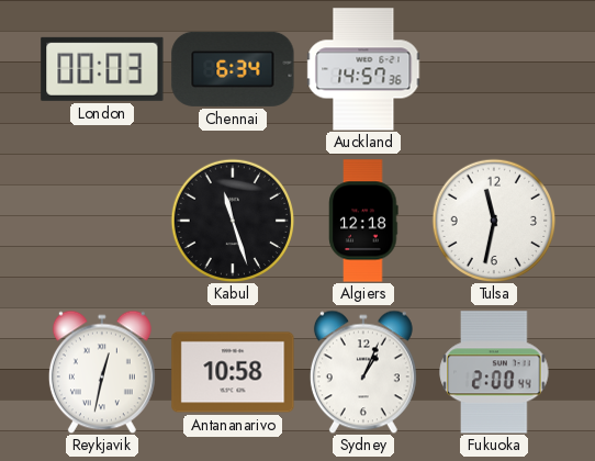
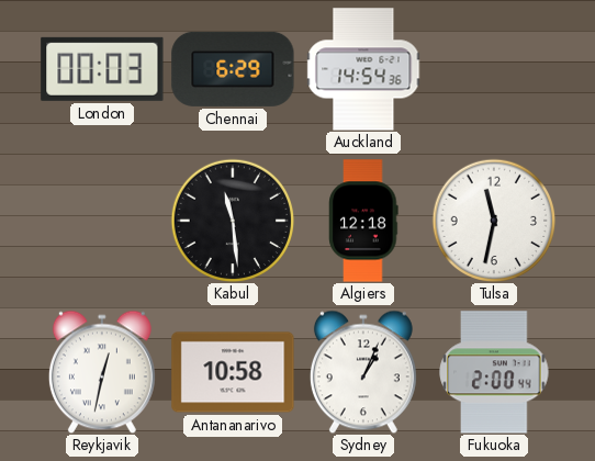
Chennai: 6:34 -> 6:29
Auckland: 14:57 -> 14:54
Kabul: 11:27 -> 11:29
